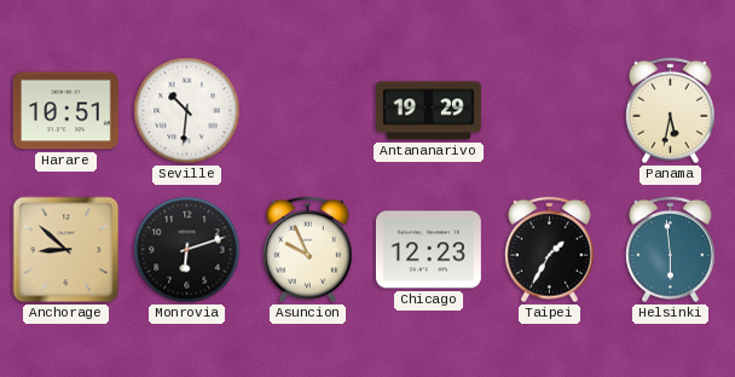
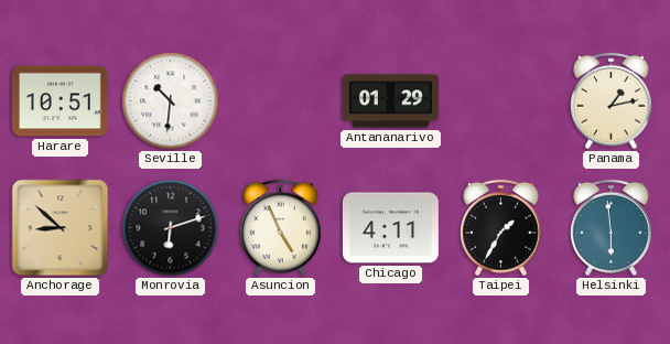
Antananarivo: 19:29 -> 01:29
Panama: 5:32 -> 1:13
Asuncion: 9:56 -> 4:56
Chicago: 12:23 -> 4:11
